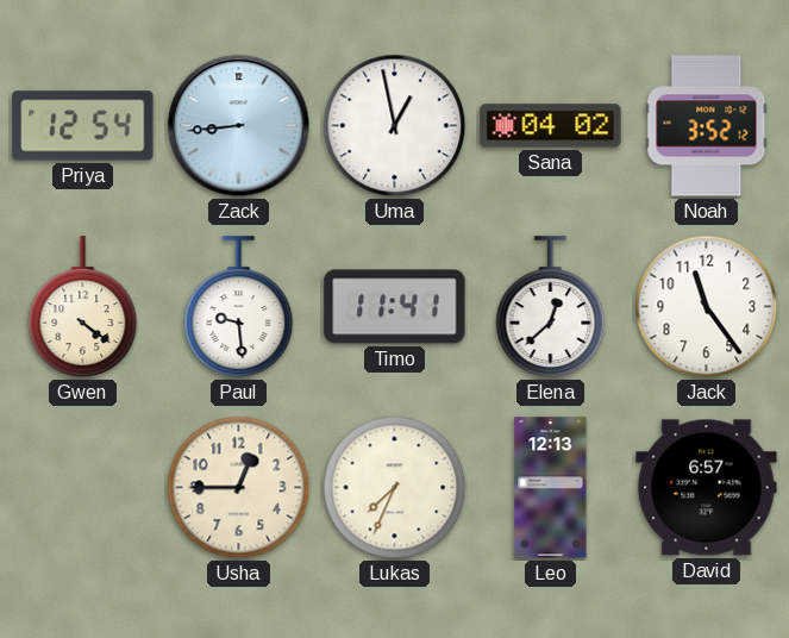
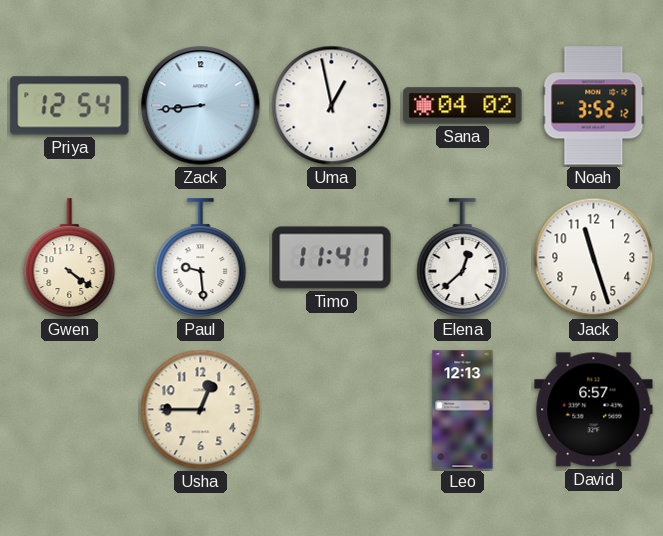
Jack: 11:24 -> 11:27
Lukas: 7:34 -> none
